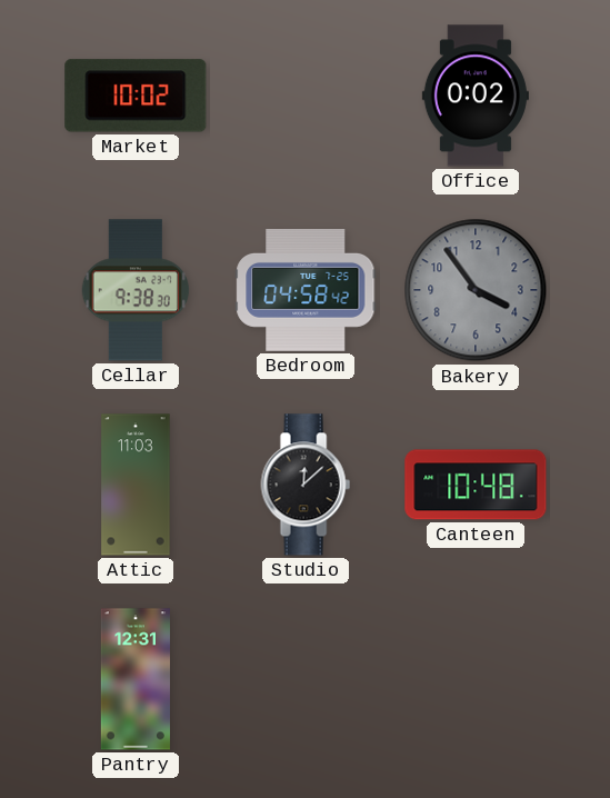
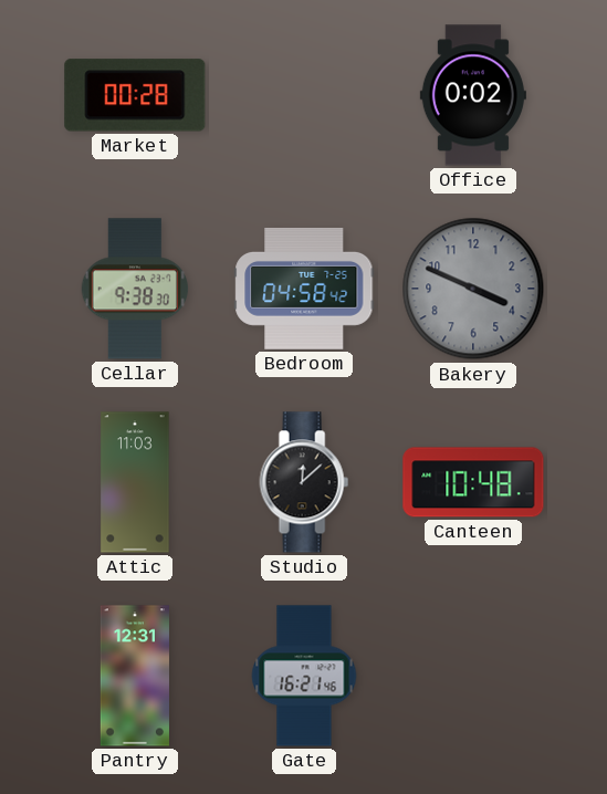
Market: 10:02 -> 00:28
Bakery: 3:54 -> 3:49
Gate: none -> 16:21
